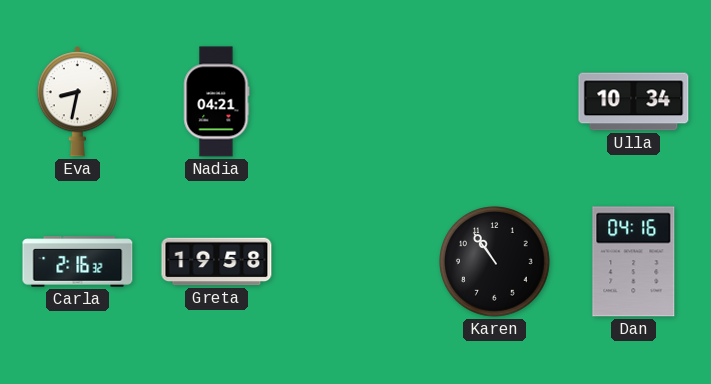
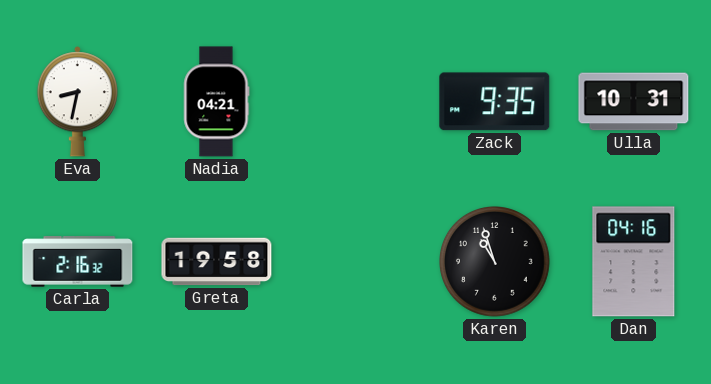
Zack: none -> 9:35
Ulla: 10:34 -> 10:31
Karen: 10:54 -> 10:57
